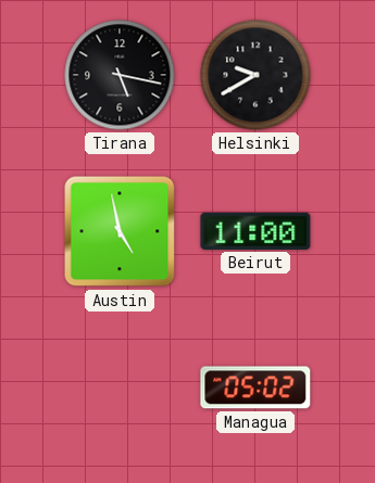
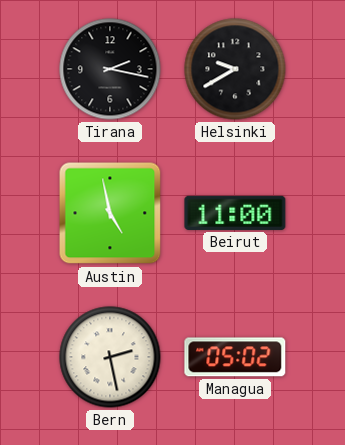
Tirana: 5:17 -> 2:17
Bern: none -> 2:28
